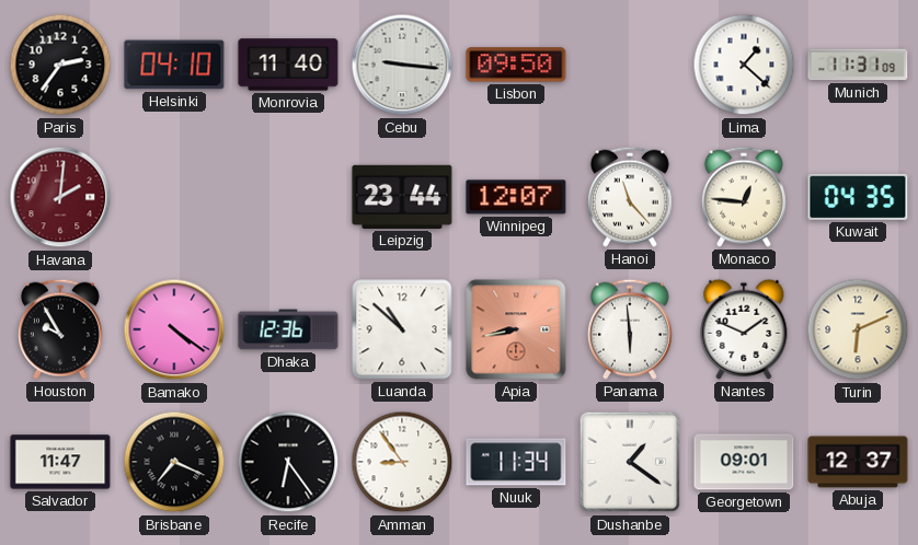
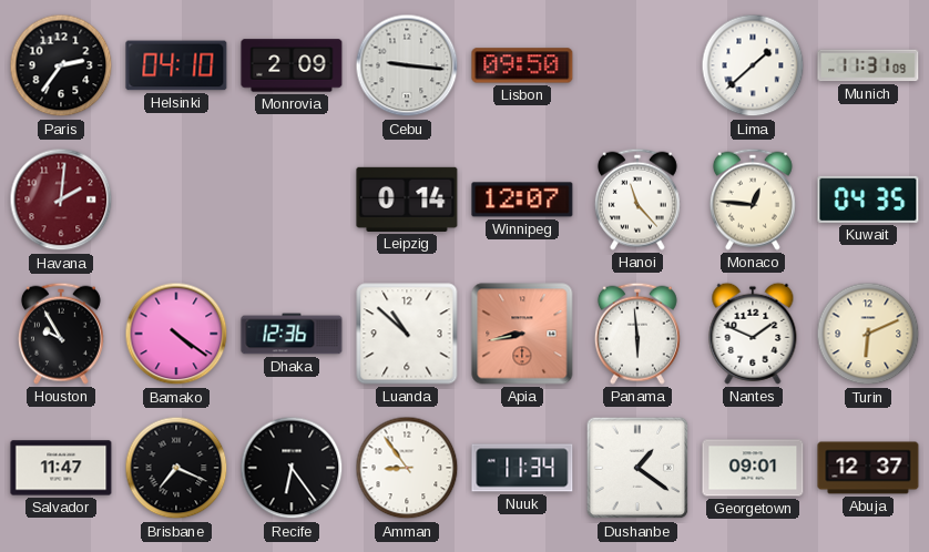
Monrovia: 11:40 -> 2:09
Lima: 1:22 -> 1:38
Leipzig: 23:44 -> 0:14
